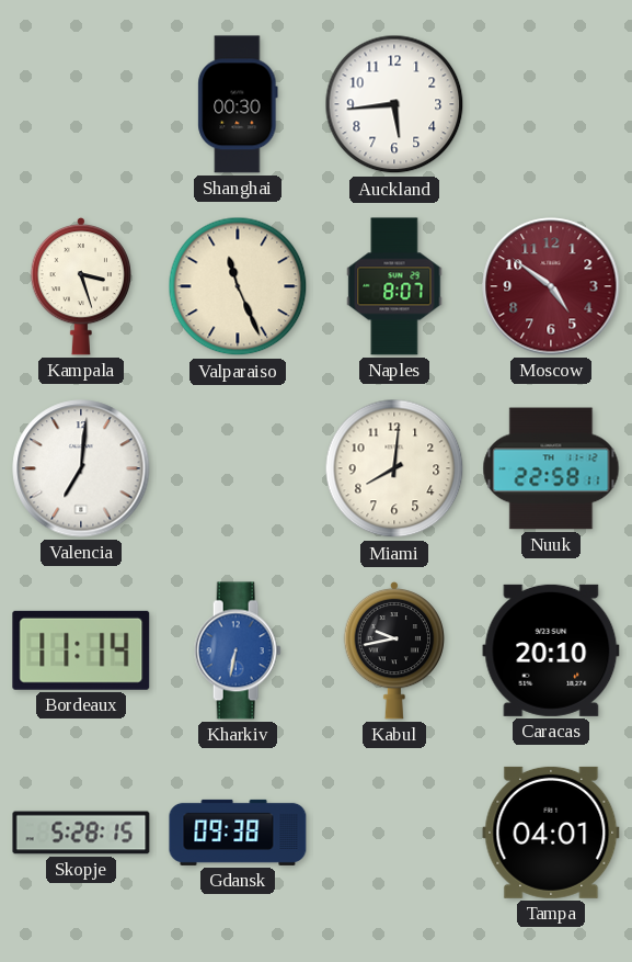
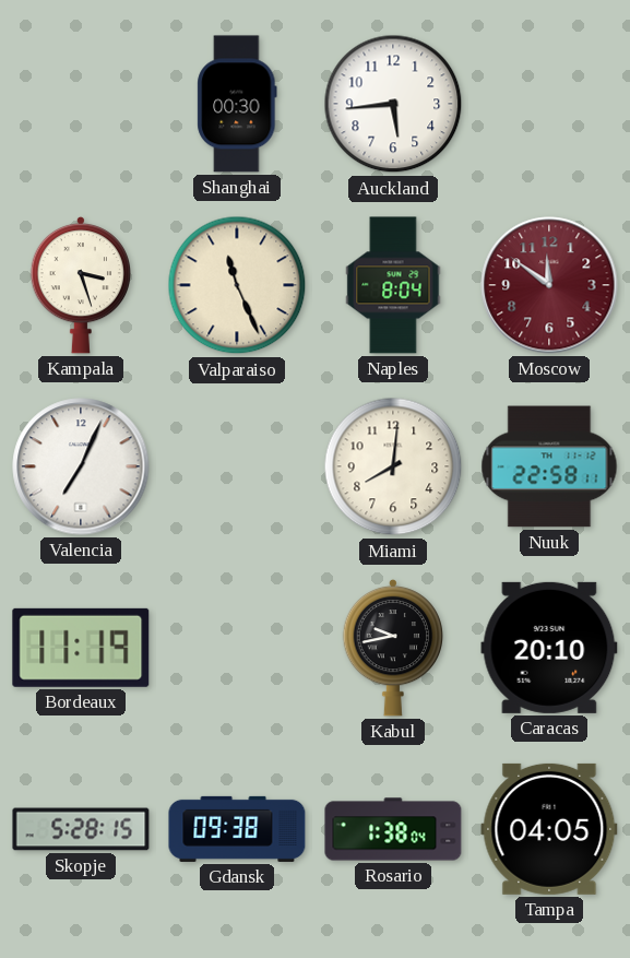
Naples: 8:07 -> 8:04
Moscow: 4:51 -> 11:51
Valencia: 7:01 -> 7:04
Bordeaux: 11:14 -> 11:19
Kharkiv: 6:32 -> none
Rosario: none -> 1:38
Tampa: 04:01 -> 04:05
